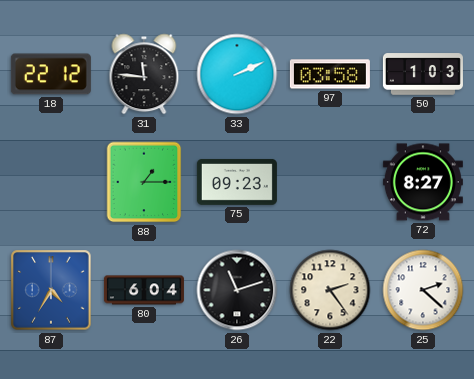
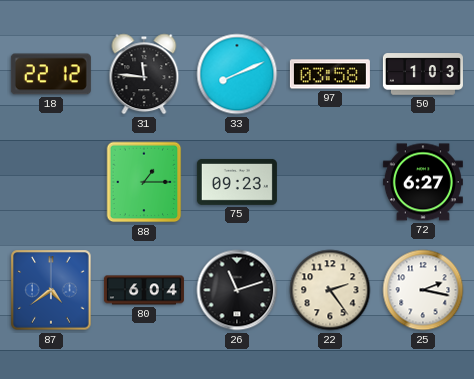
33: 2:11 -> 8:11
72: 8:27 -> 6:27
87: 4:35 -> 4:39
25: 2:22 -> 2:17
